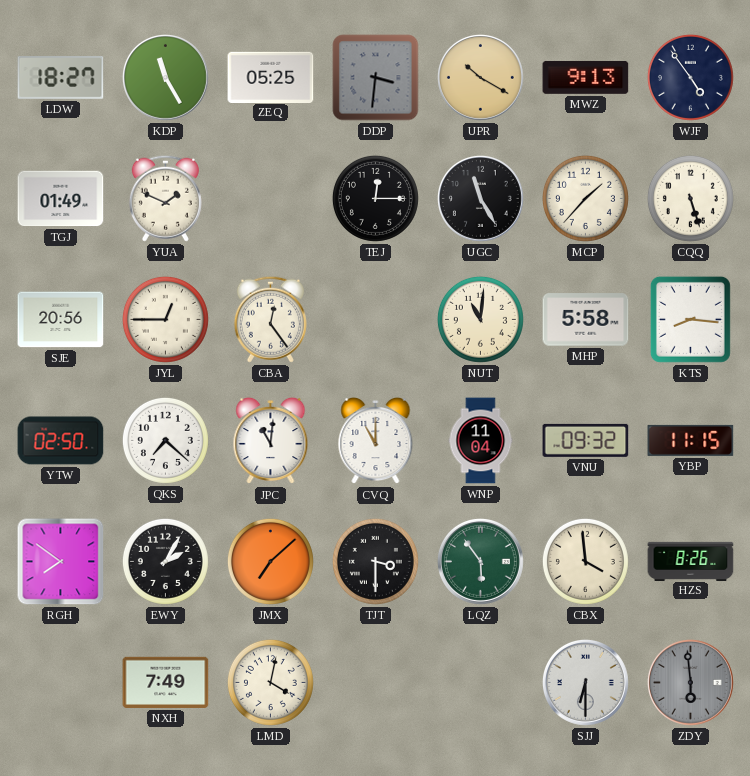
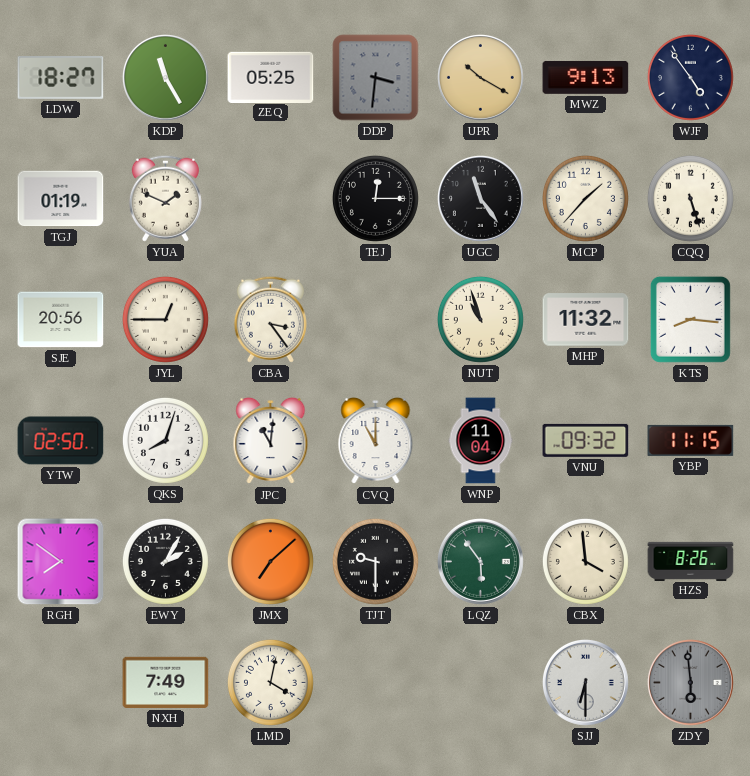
TGJ: 01:49 -> 01:19
UGC: 11:25 -> 11:24
CBA: 12:24 -> 3:24
NUT: 11:01 -> 10:57
MHP: 5:58 -> 11:32
QKS: 7:22 -> 8:03
TJT: 3:30 -> 9:30
